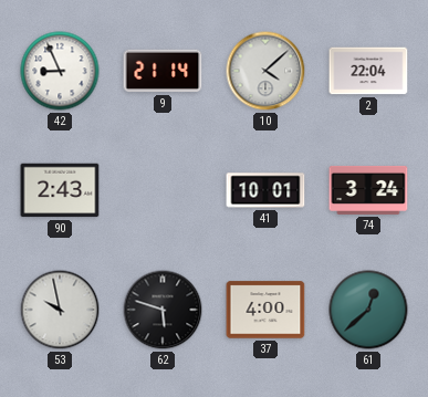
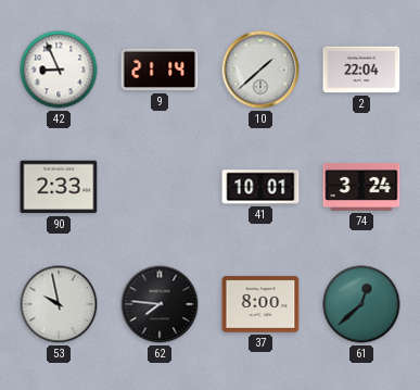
10: 4:08 -> 1:38
90: 2:43 -> 2:33
62: 5:48 -> 7:46
37: 4:00 -> 8:00
